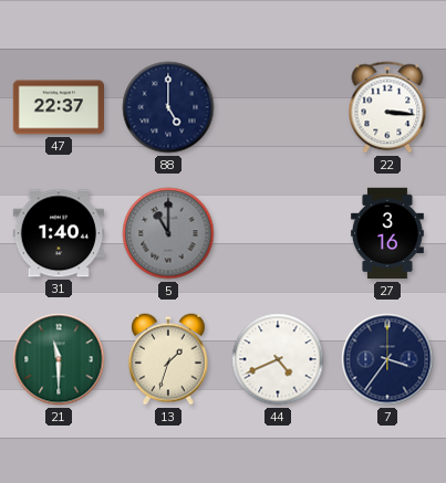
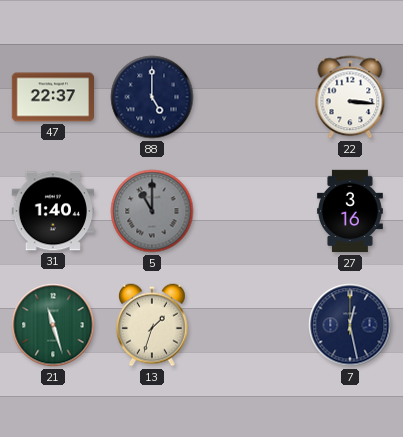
21: 11:30 -> 11:27
44: 4:41 -> none
7: 3:36 -> 12:28
